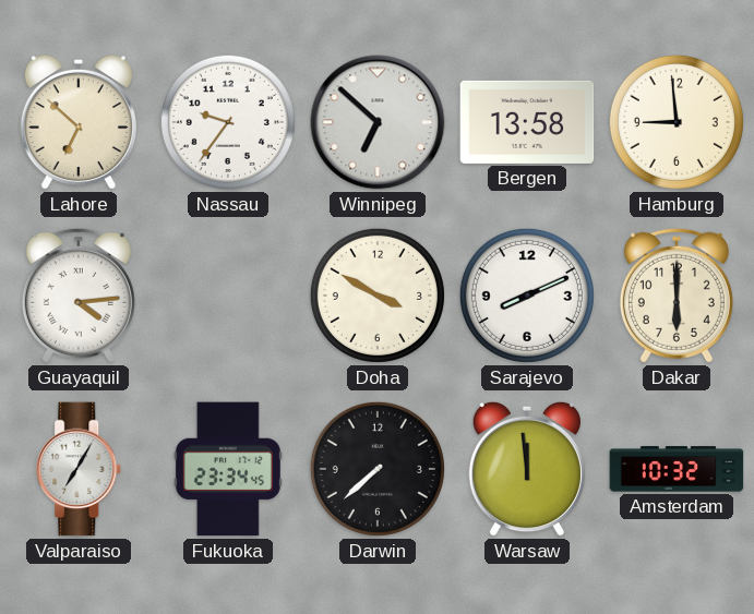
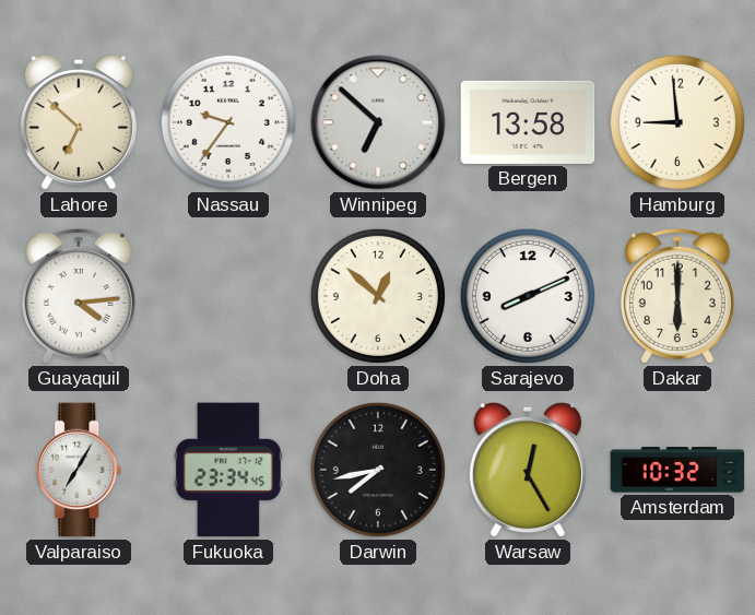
Doha: 3:50 -> 12:52
Darwin: 7:38 -> 7:43
Warsaw: 11:59 -> 12:25
